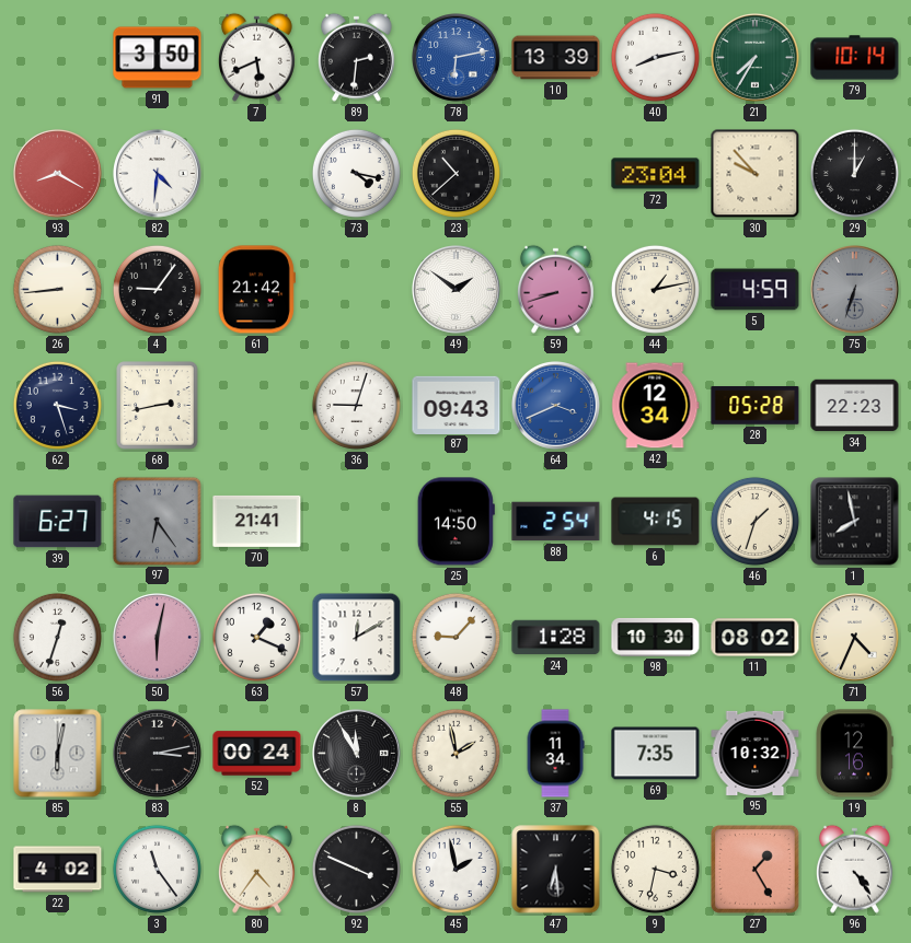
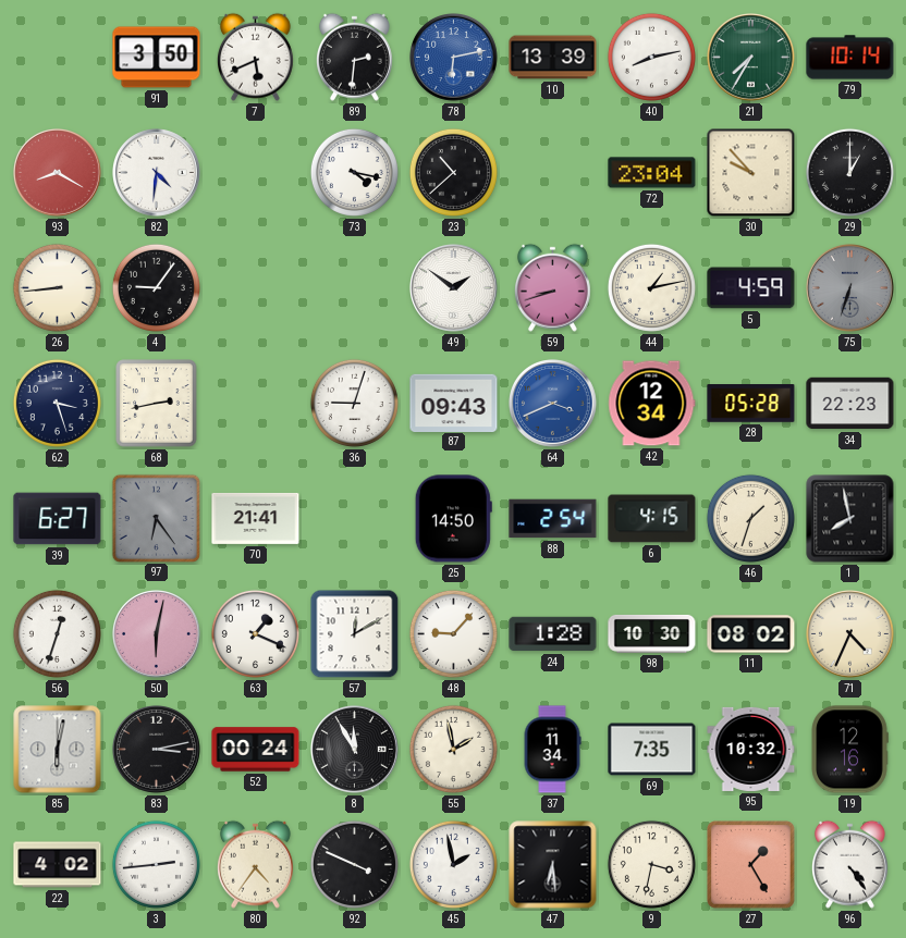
61: 21:42 -> none
3: 11:24 -> 2:44
